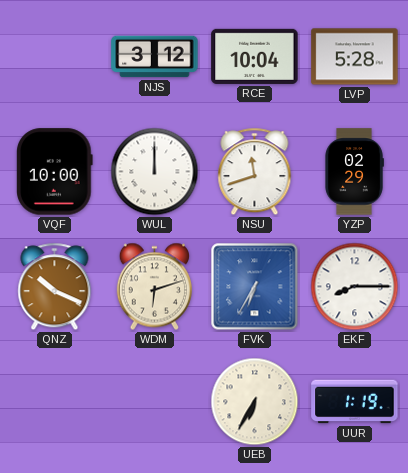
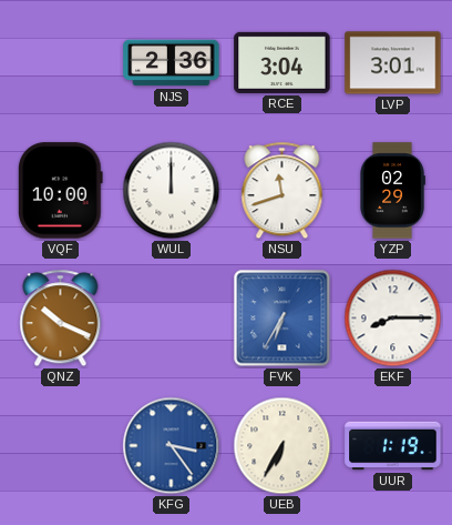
NJS: 3:12 -> 2:36
RCE: 10:04 -> 3:04
LVP: 5:28 -> 3:01
WDM: 6:12 -> none
KFG: none -> 3:24
